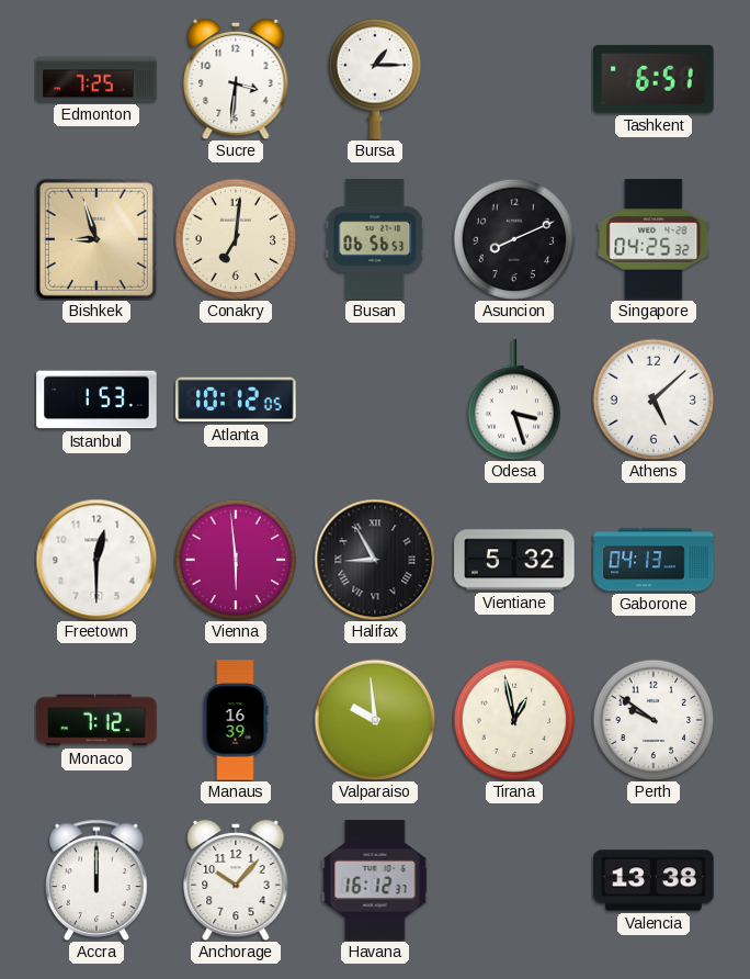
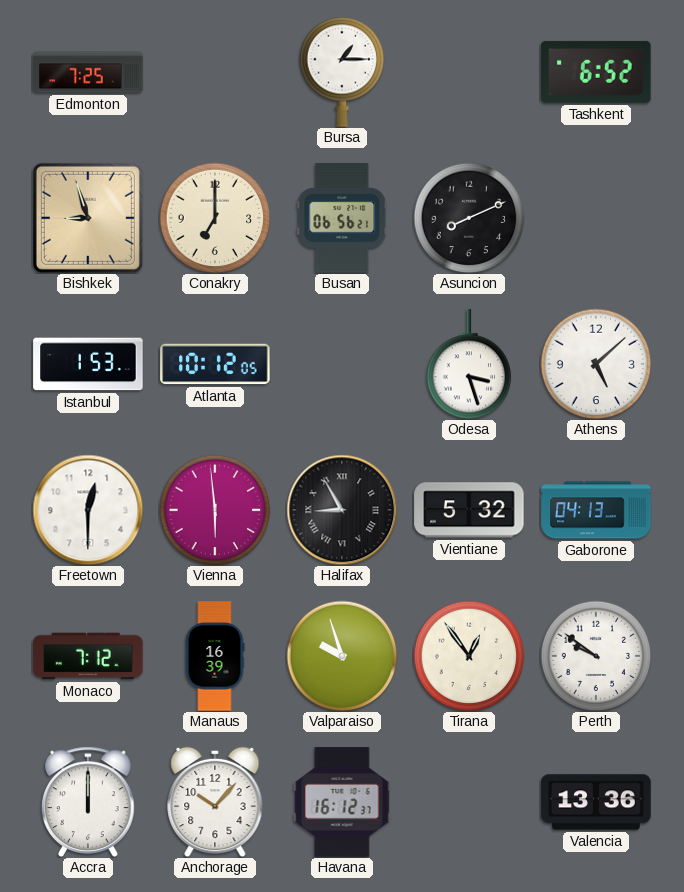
Sucre: 3:31 -> none
Tashkent: 6:51 -> 6:52
Conakry: 7:01 -> 7:00
Busan: 06:56:53 -> 06:56:21
Singapore: 04:25 -> none
Valparaiso: 9:59 -> 9:57
Tirana: 12:58 -> 12:54
Valencia: 13:38 -> 13:36
